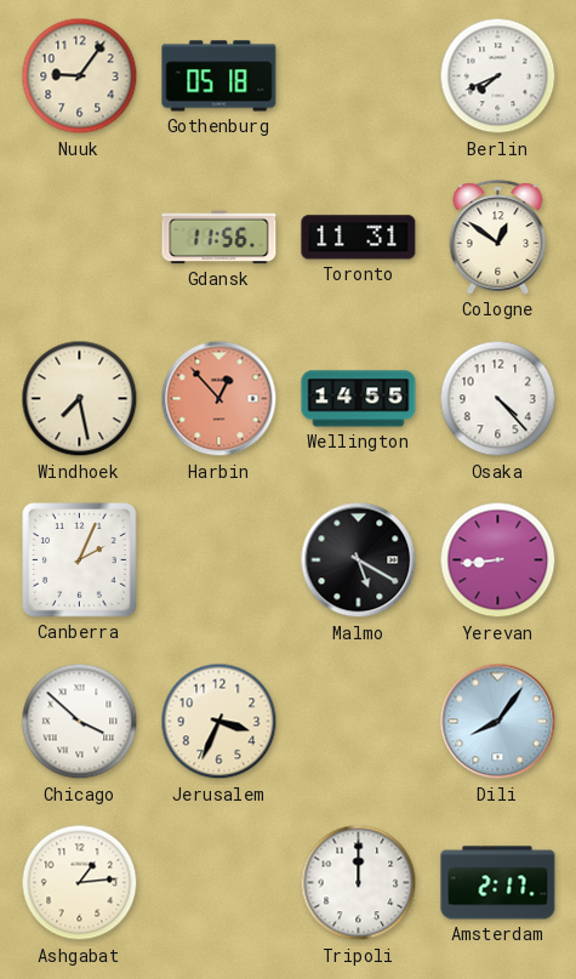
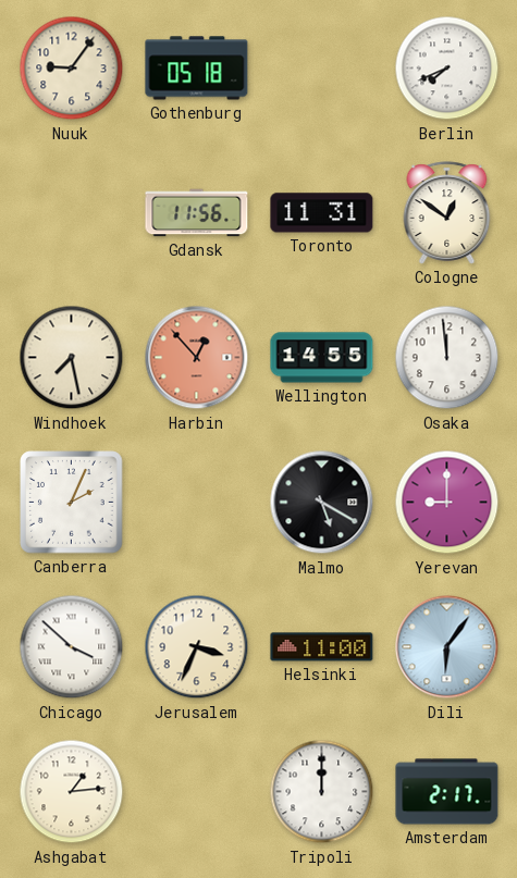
Osaka: 4:23 -> 11:59
Yerevan: 8:44 -> 9:00
Helsinki: none -> 11:00
Dili: 8:06 -> 6:06
